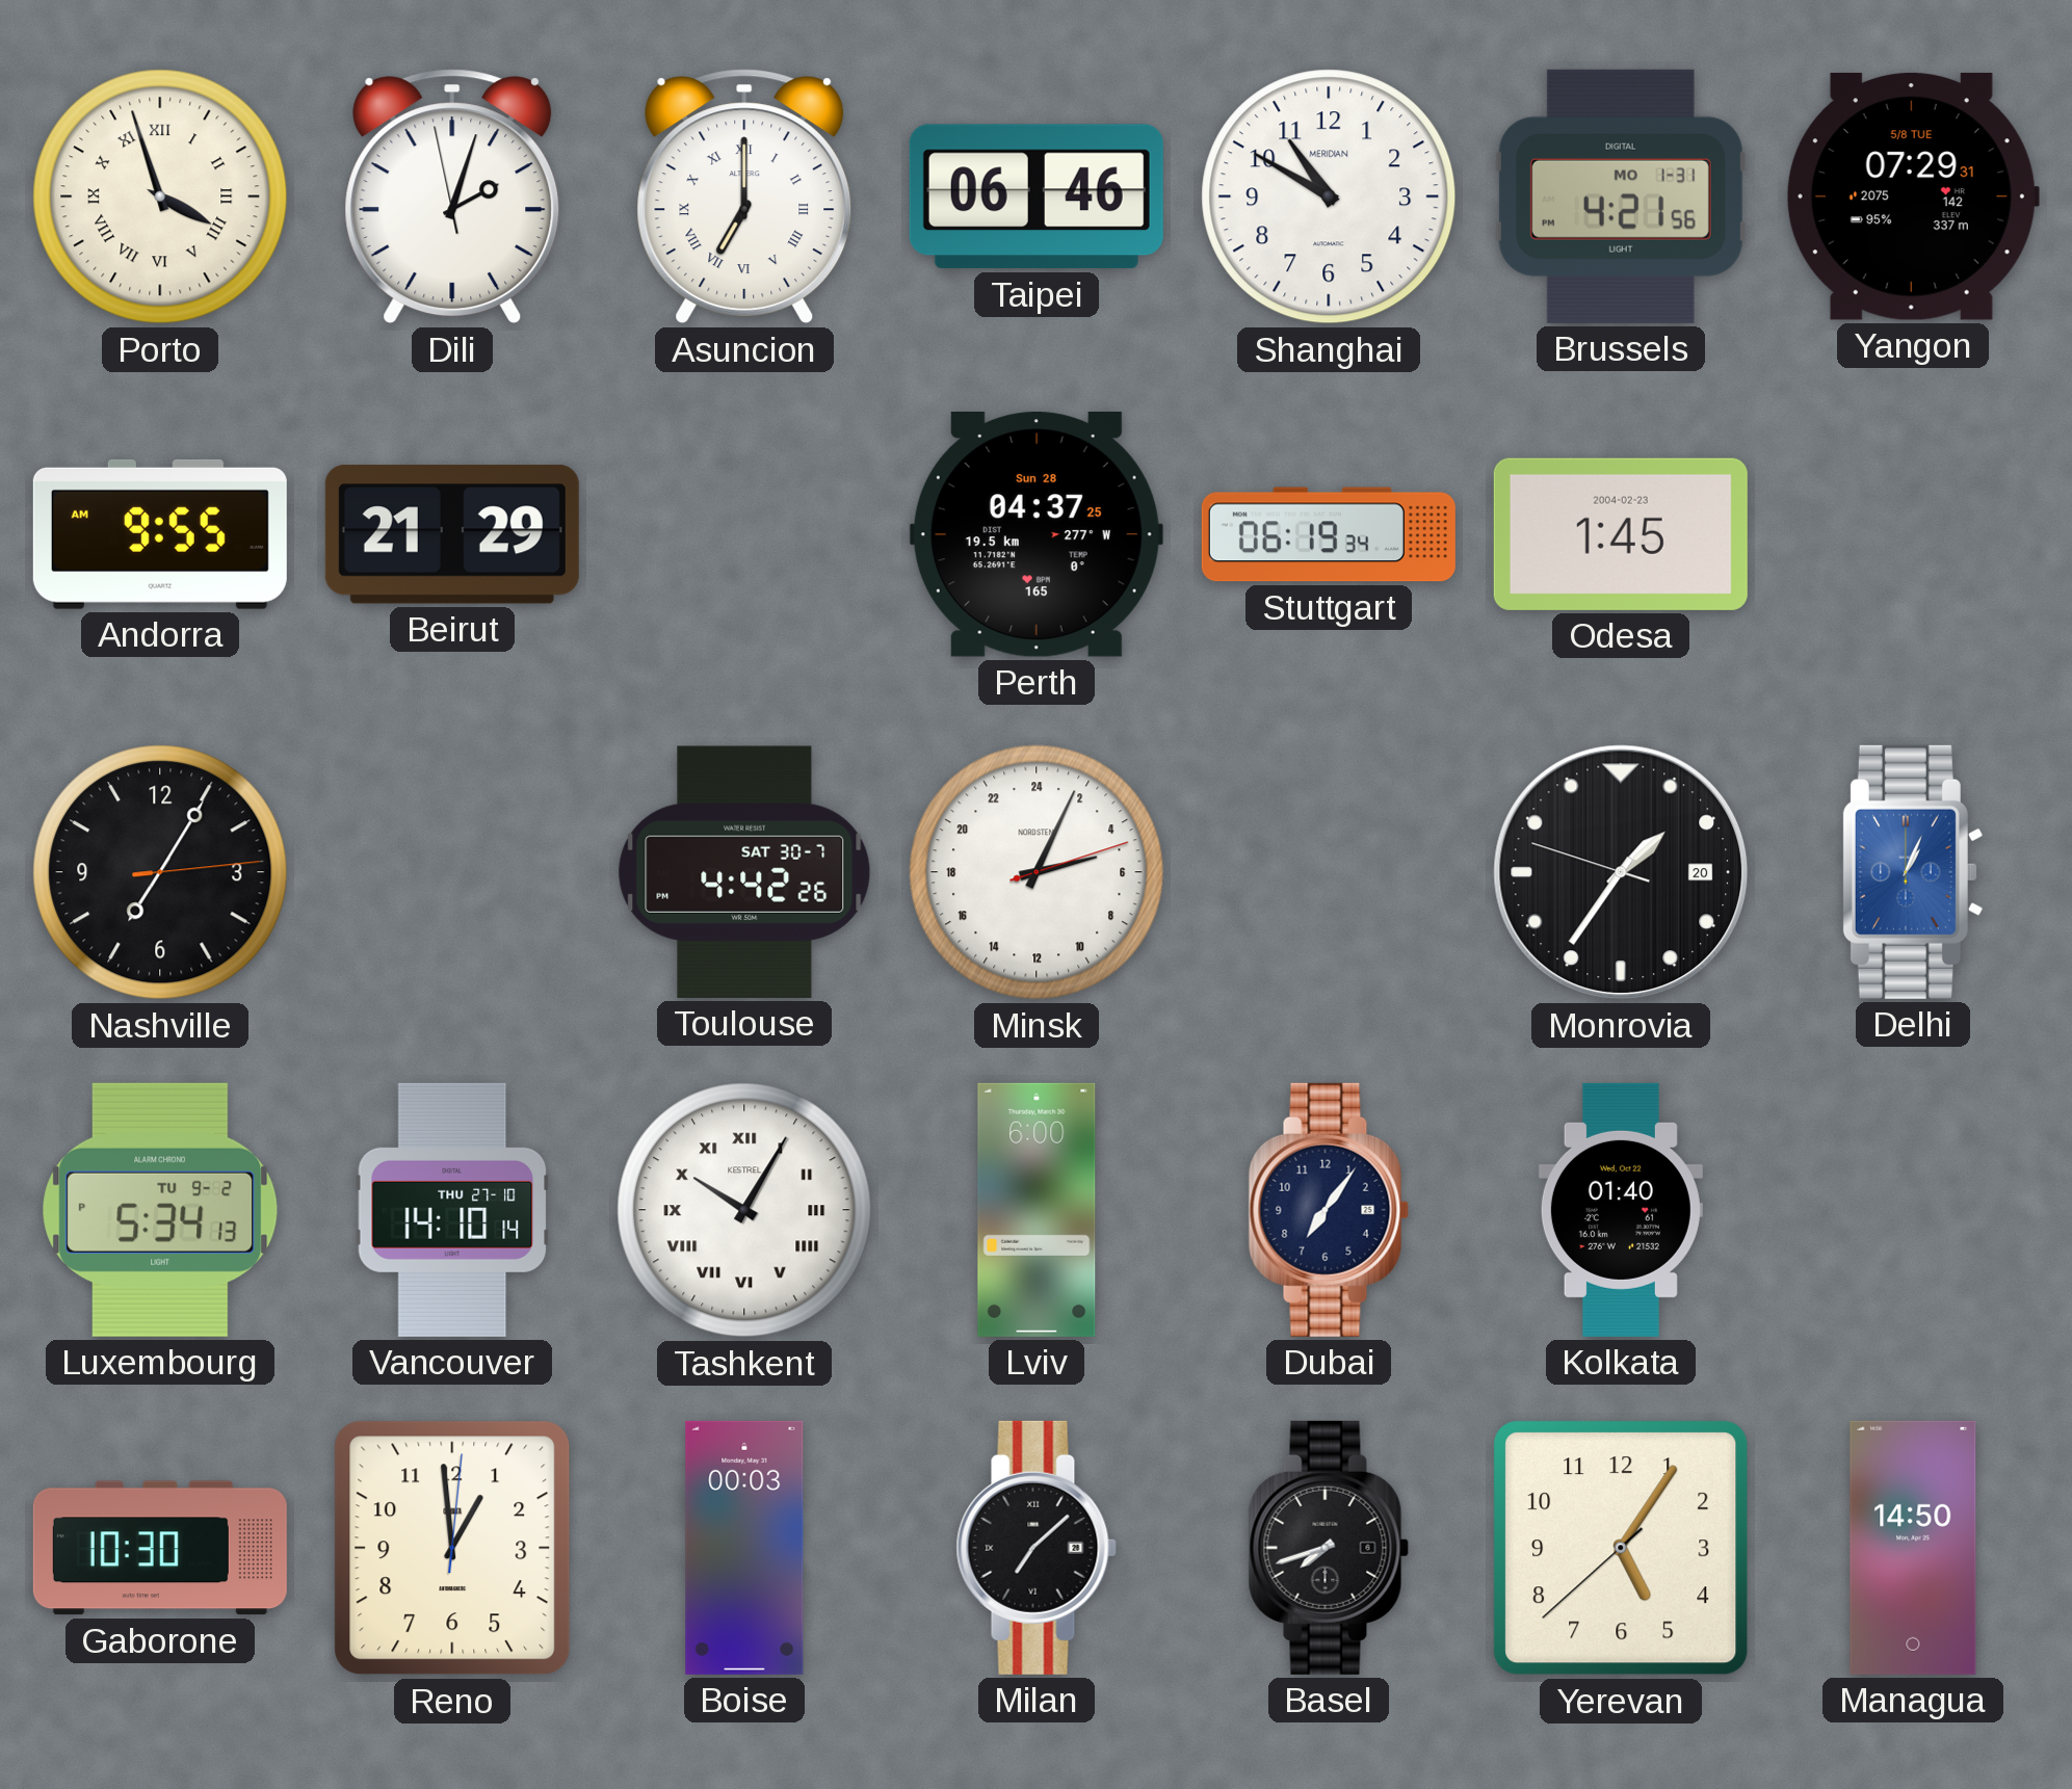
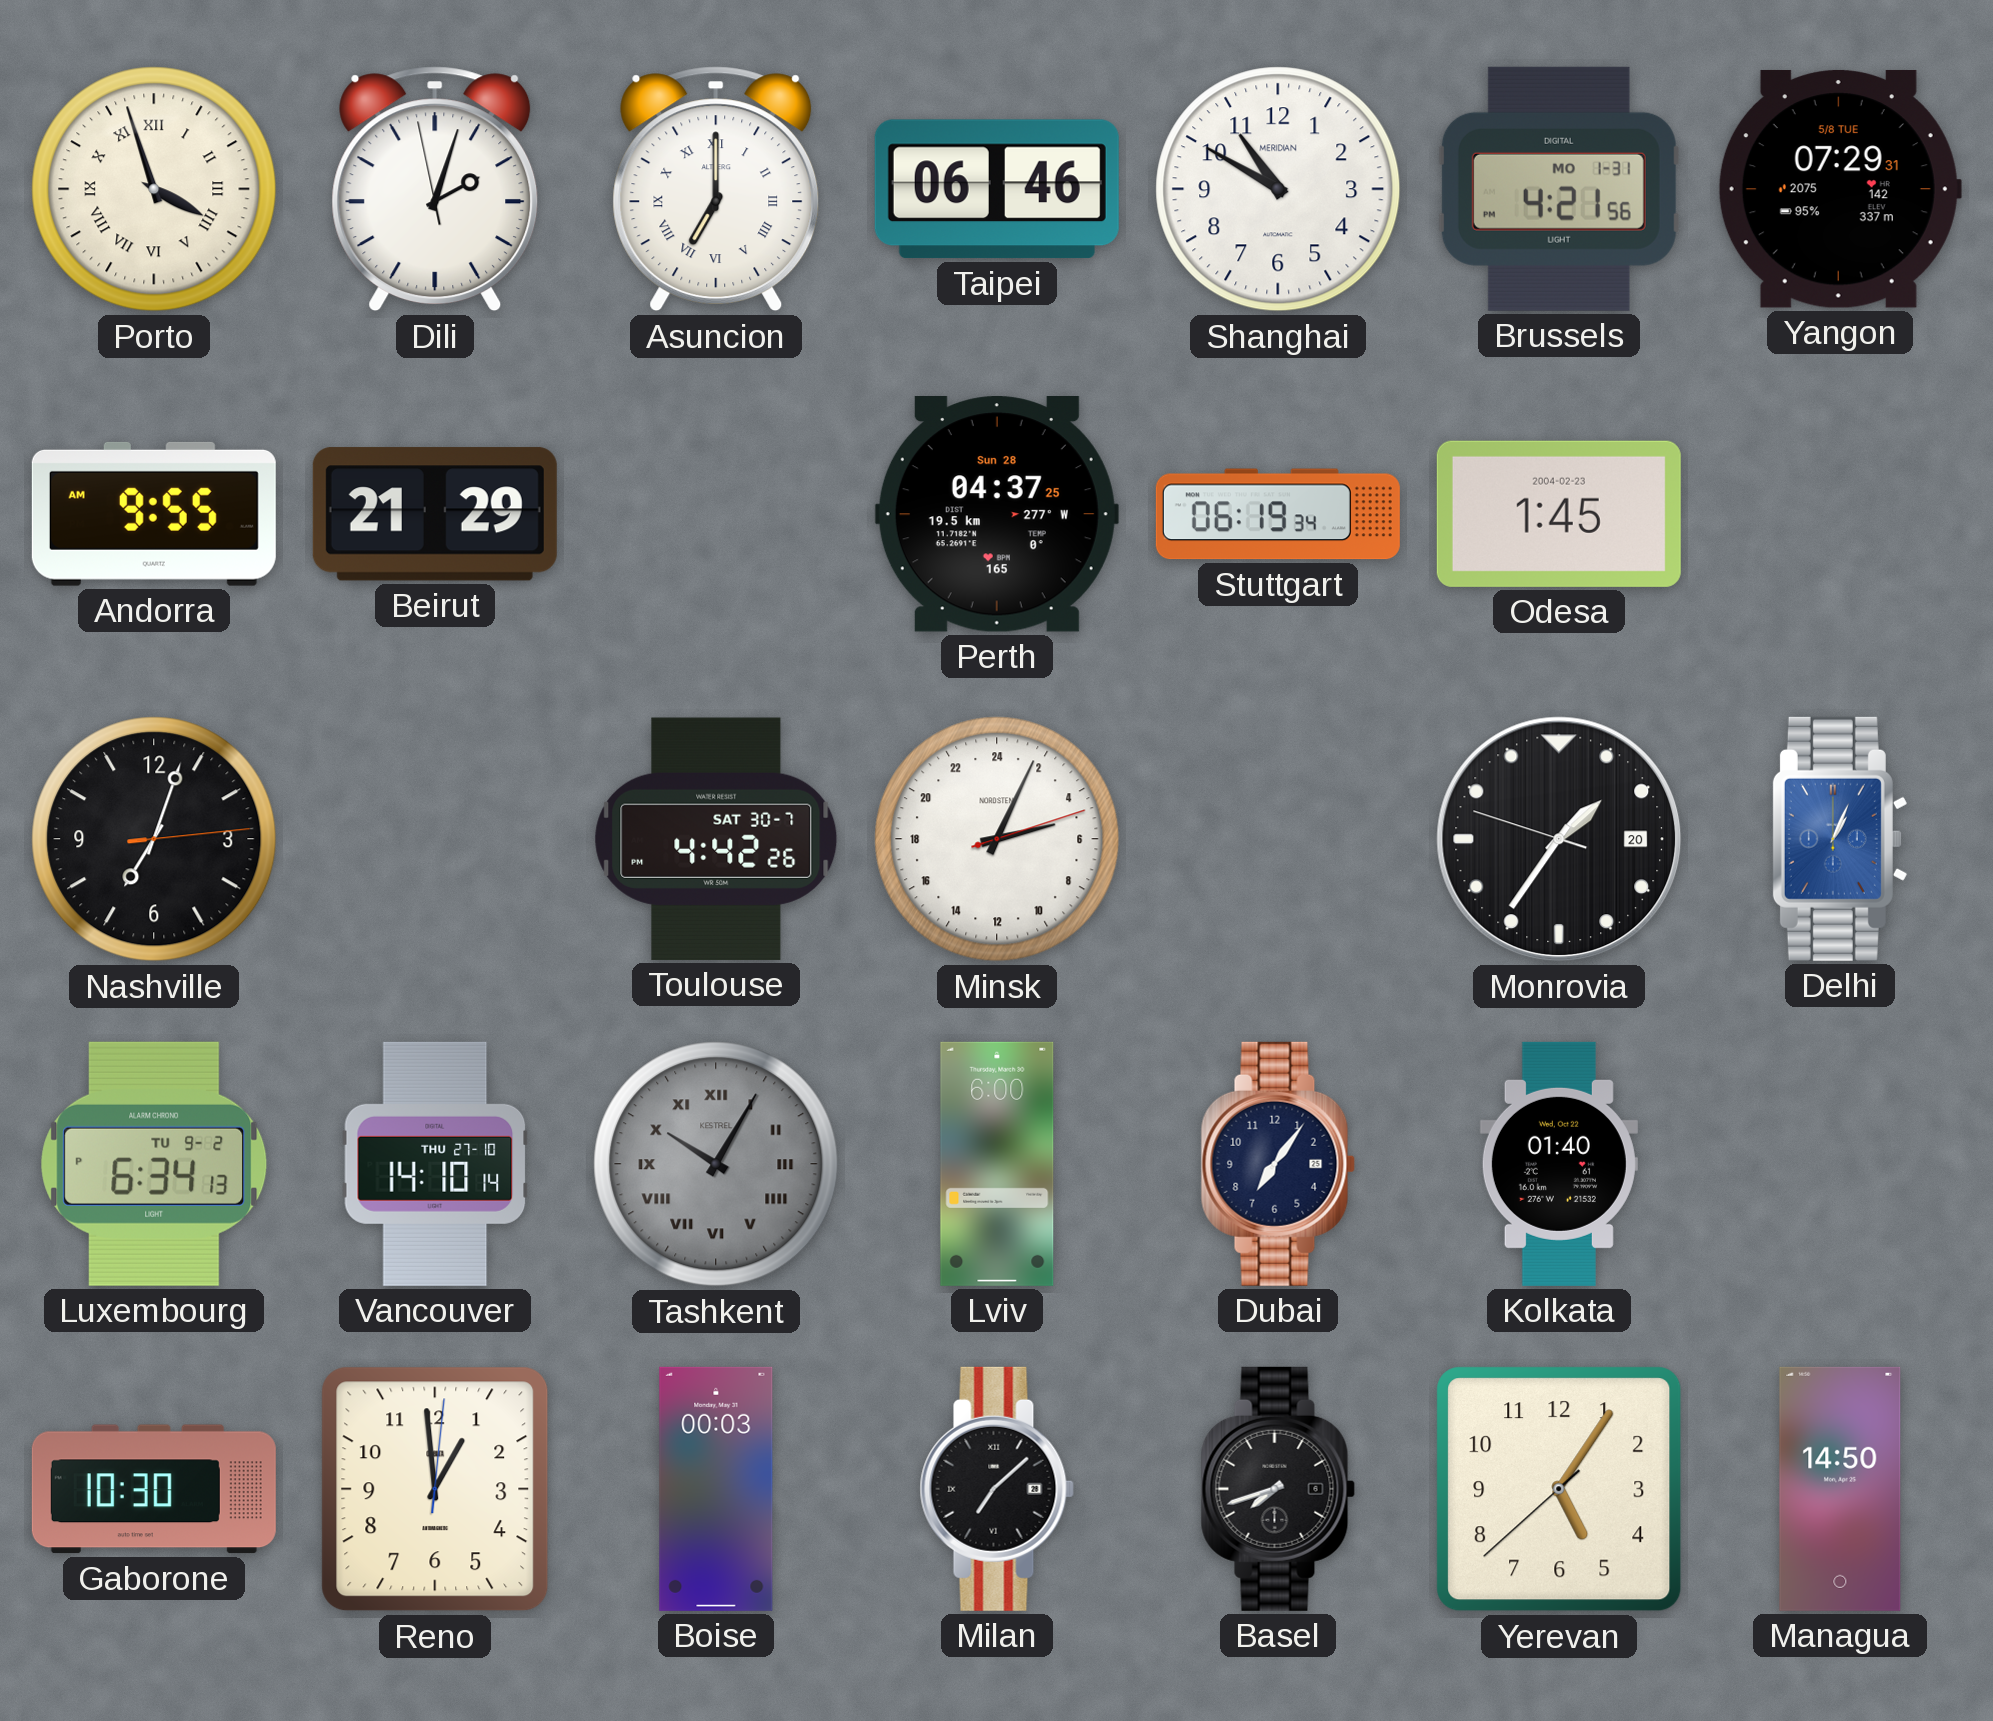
Nashville: 7:05 -> 7:03
Luxembourg: 5:34 -> 6:34
Tashkent dial: white -> grey
